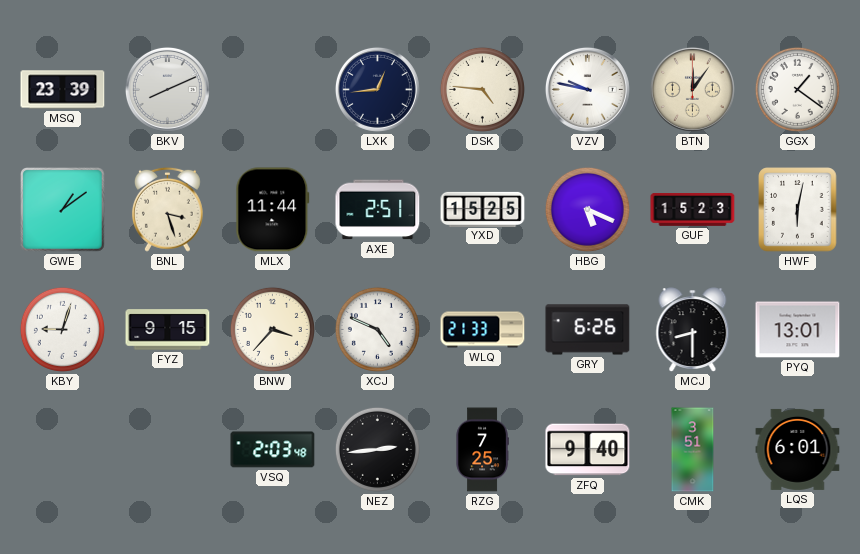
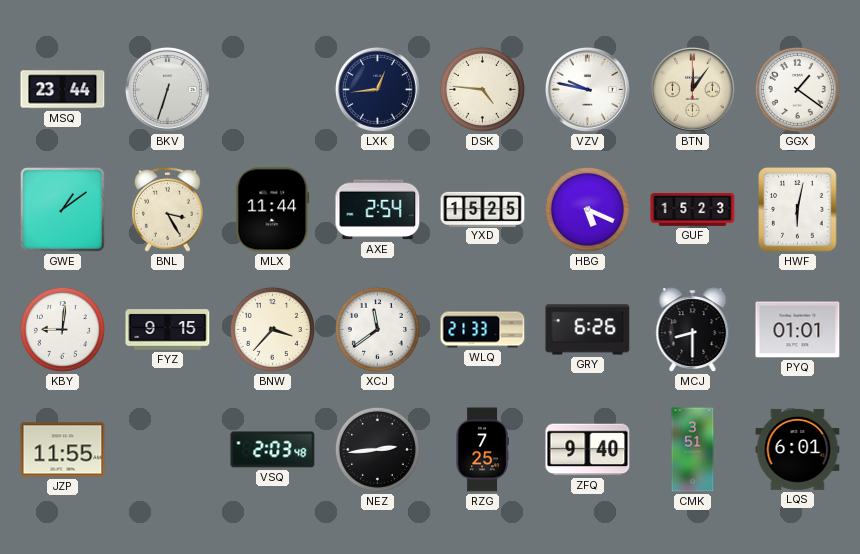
MSQ: 23:39 -> 23:44
BKV: 8:11 -> 6:33
BNL: 3:27 -> 3:25
AXE: 2:51 -> 2:54
KBY: 9:03 -> 9:01
XCJ: 4:49 -> 11:39
PYQ: 13:01 -> 01:01
JZP: none -> 11:55
